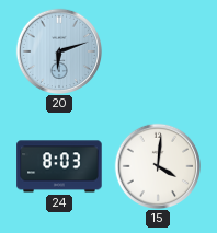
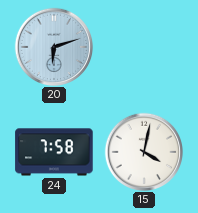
24: 8:03 -> 7:58
15: 4:01 -> 4:02
